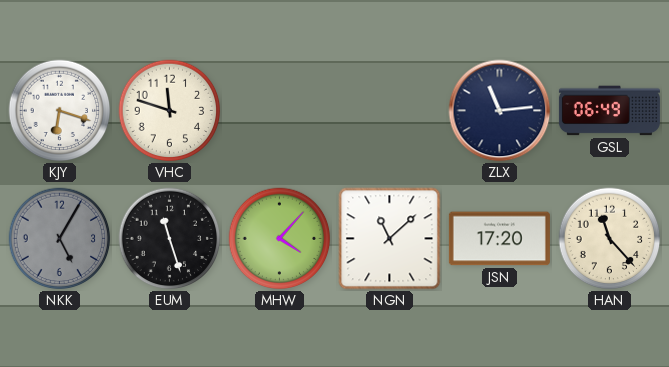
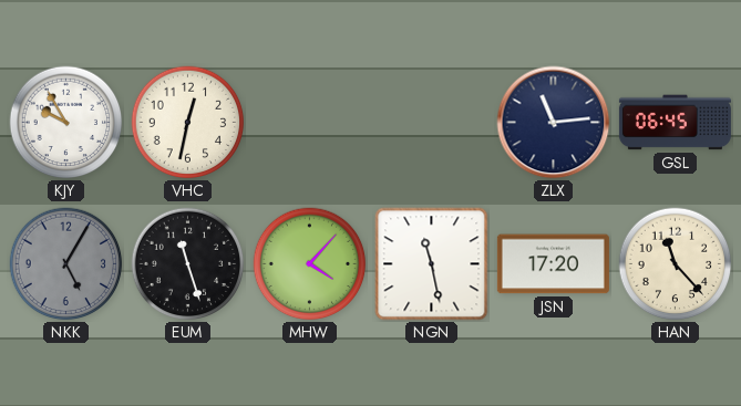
KJY: 6:18 -> 9:55
VHC: 11:48 -> 12:32
GSL: 06:49 -> 06:45
NGN: 11:08 -> 11:28
